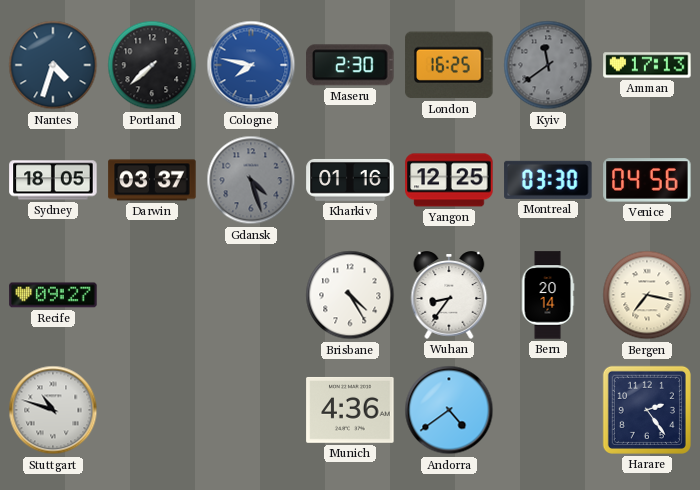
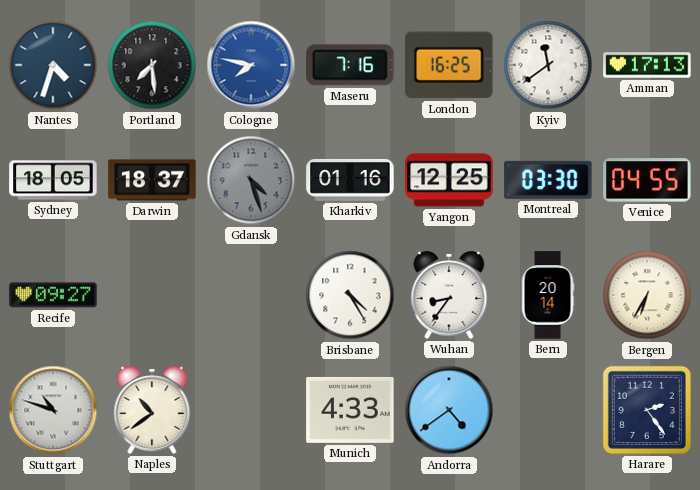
Portland: 7:38 -> 7:29
Maseru: 2:30 -> 7:16
Kyiv dial: grey -> white
Darwin: 03:37 -> 18:37
Venice: 04:56 -> 04:55
Bergen: 7:17 -> 6:35
Naples: none -> 10:39
Munich: 4:36 -> 4:33
